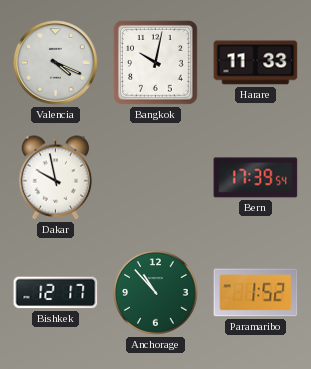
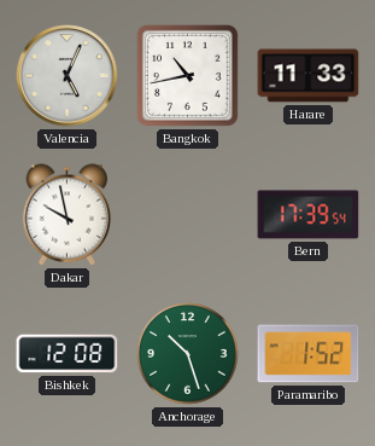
Valencia: 4:19 -> 5:04
Bangkok: 10:02 -> 10:43
Bishkek: 12:17 -> 12:08
Anchorage: 10:53 -> 10:27
